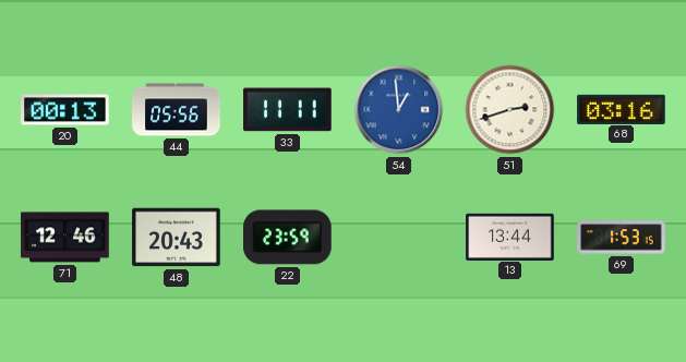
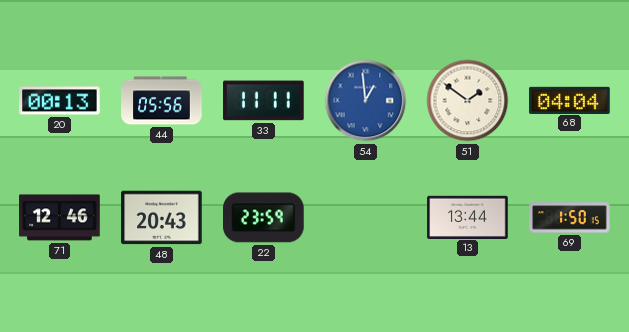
51: 2:42 -> 1:51
68: 03:16 -> 04:04
69: 1:53 -> 1:50
